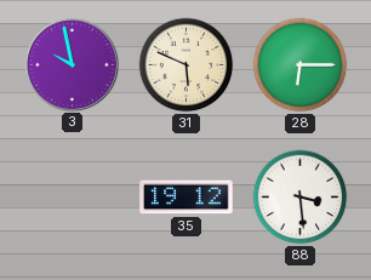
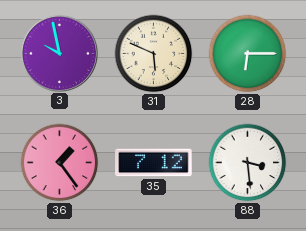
36: none -> 1:24
35: 19:12 -> 7:12
